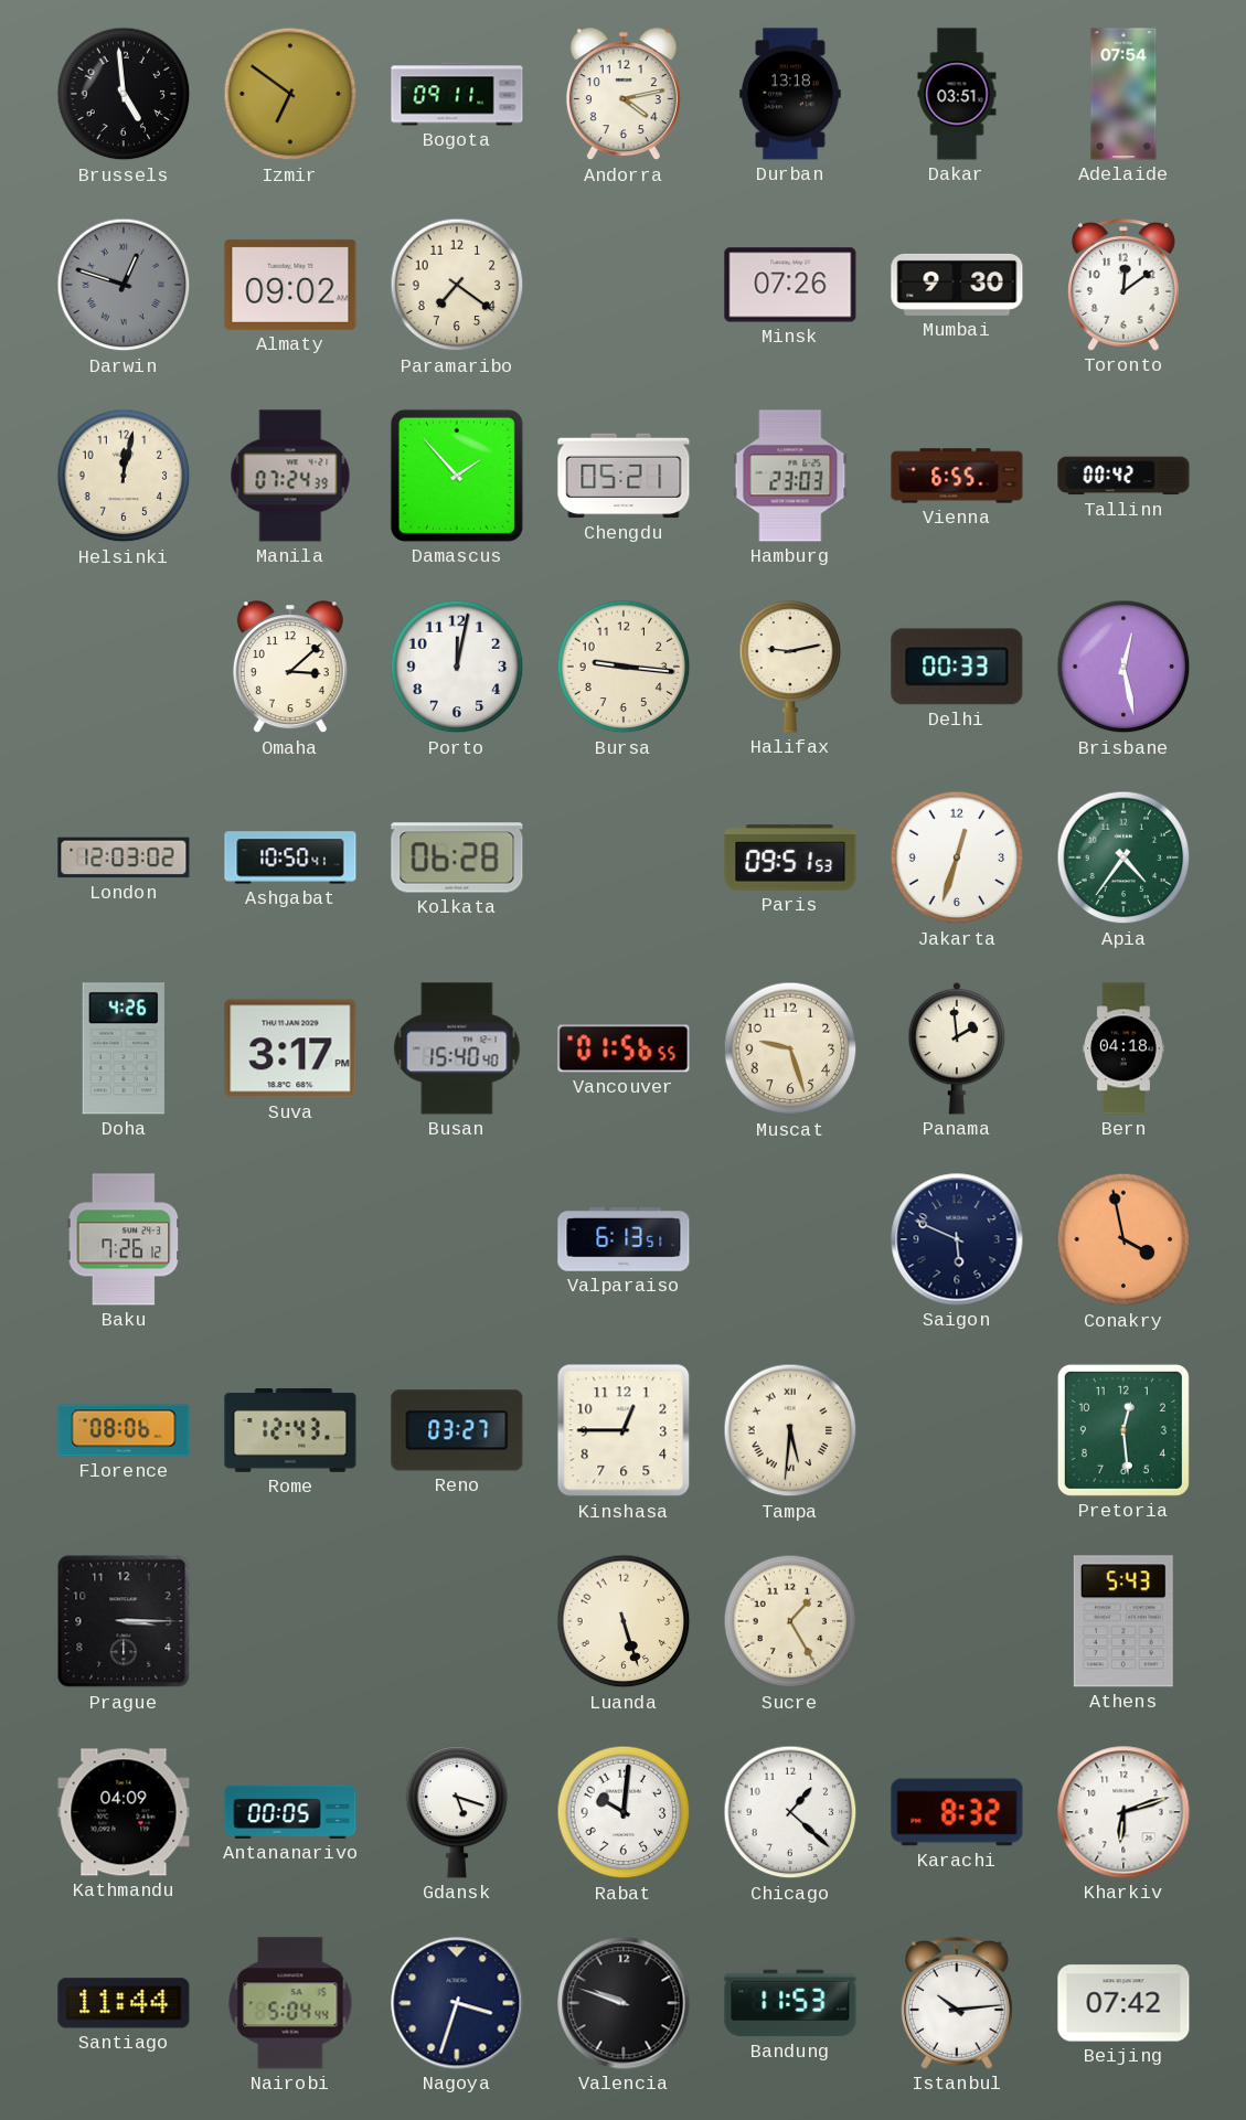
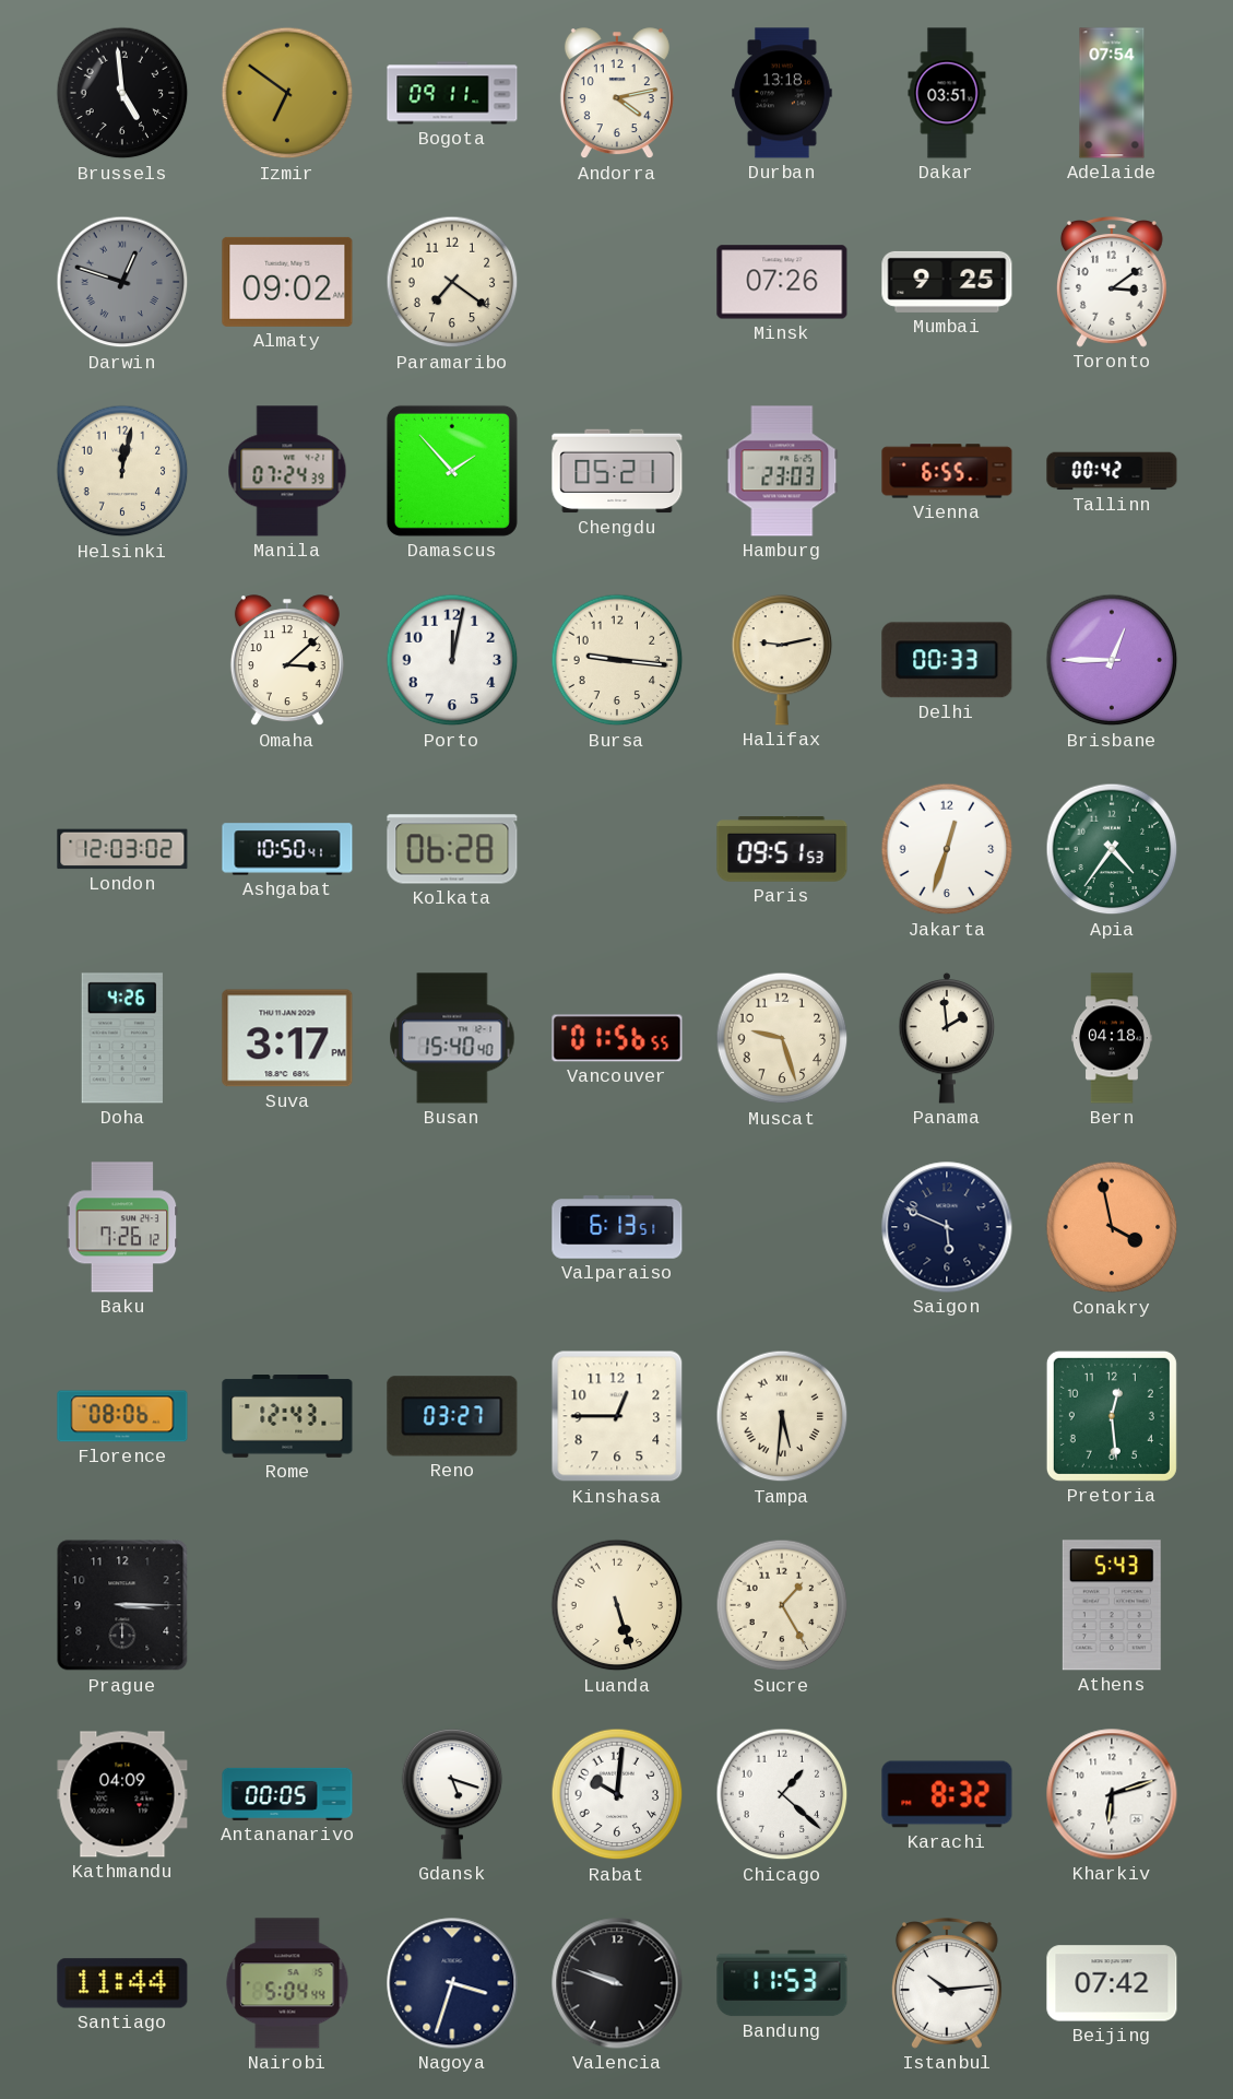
Mumbai: 9:30 -> 9:25
Toronto: 12:09 -> 3:09
Brisbane: 12:28 -> 12:45
